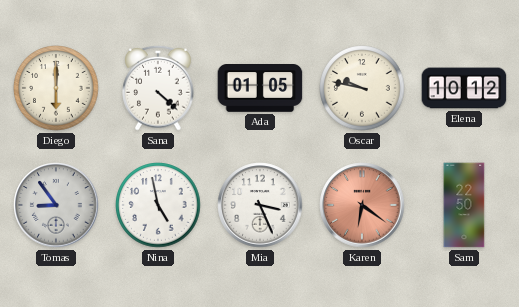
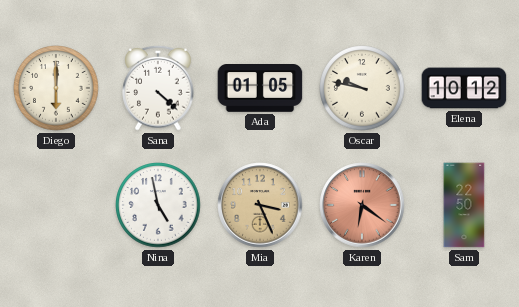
Tomas: 8:54 -> none
Mia dial: white -> champagne
